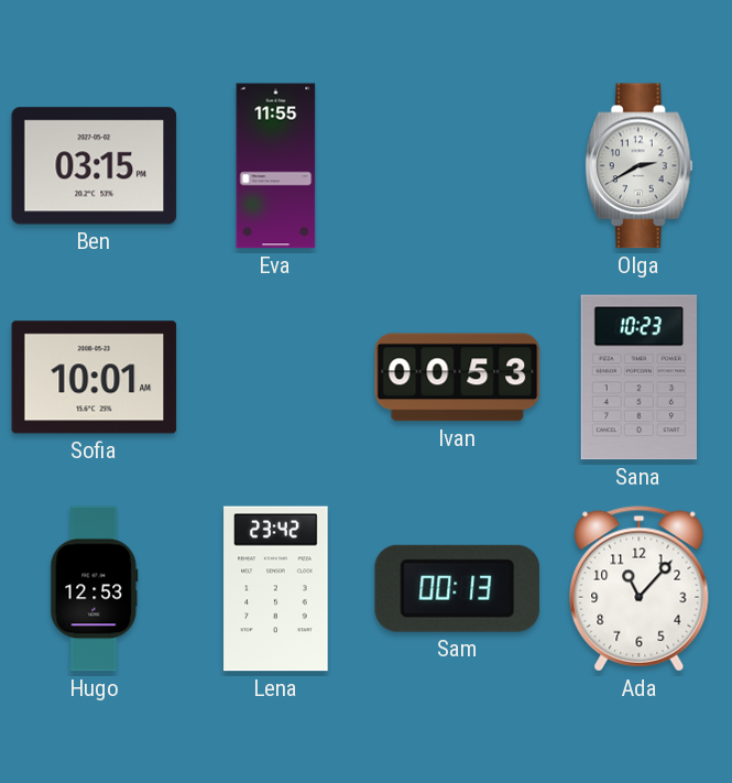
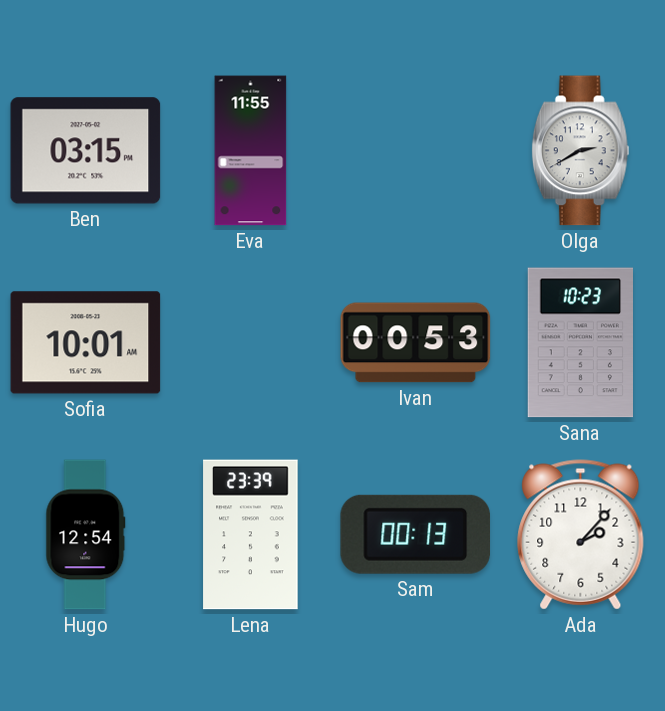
Hugo: 12:53 -> 12:54
Lena: 23:42 -> 23:39
Ada: 11:07 -> 2:07
